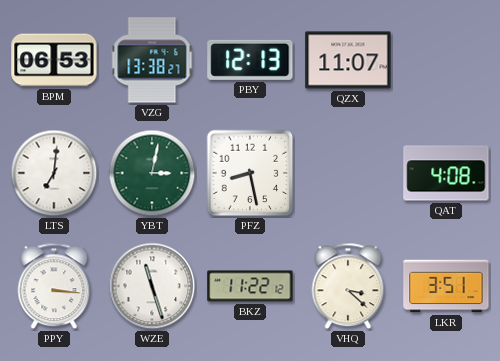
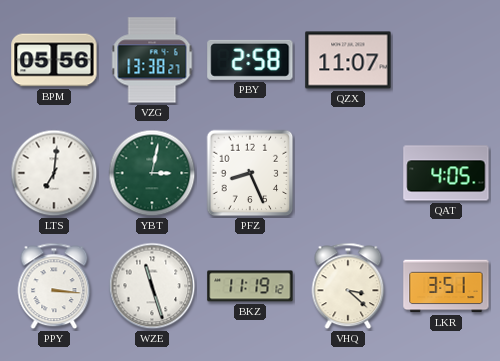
BPM: 06:53 -> 05:56
PBY: 12:13 -> 2:58
PFZ: 8:28 -> 8:26
QAT: 4:08 -> 4:05
BKZ: 11:22 -> 11:19
